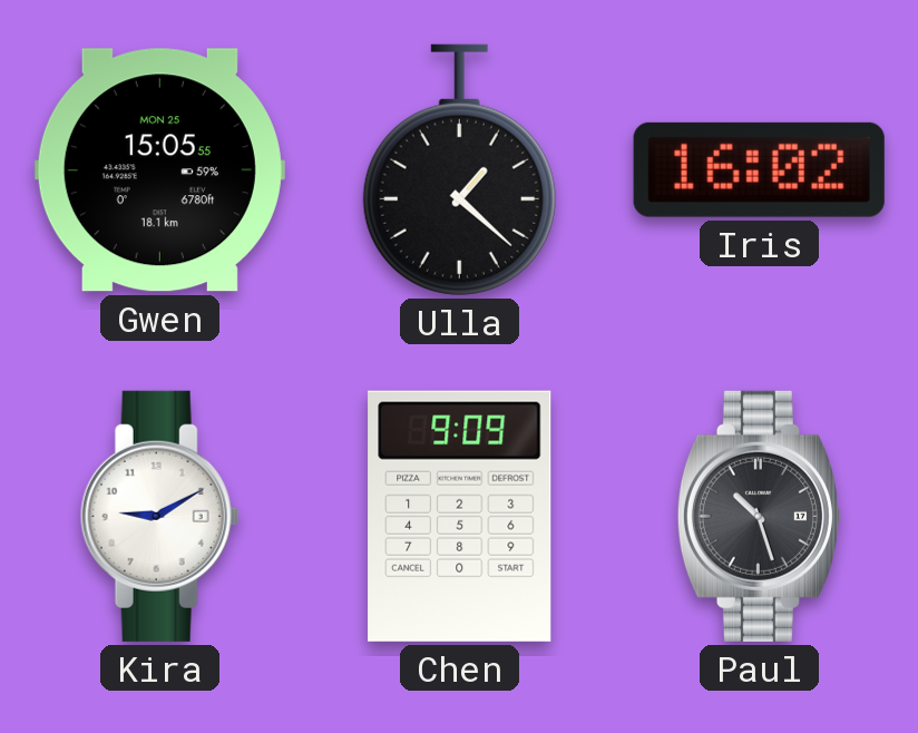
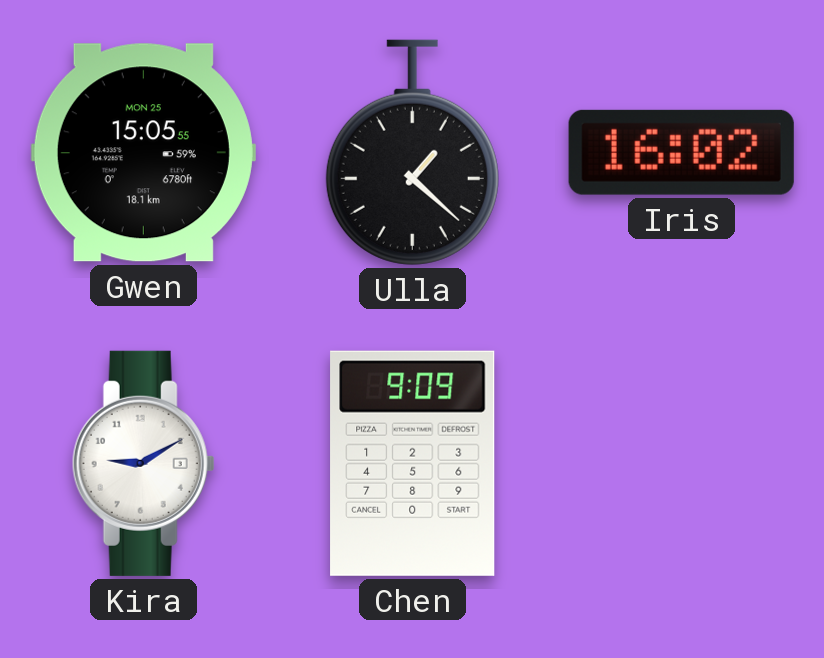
Paul: 10:27 -> none
